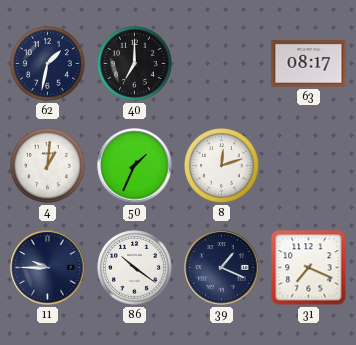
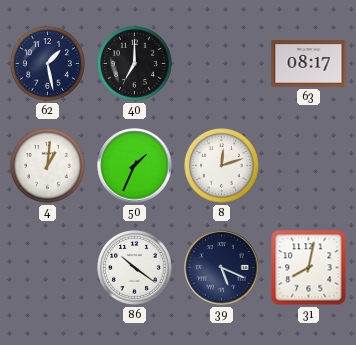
62: 1:32 -> 1:28
11: 9:45 -> none
39: 1:19 -> 5:19
31: 7:19 -> 8:02
